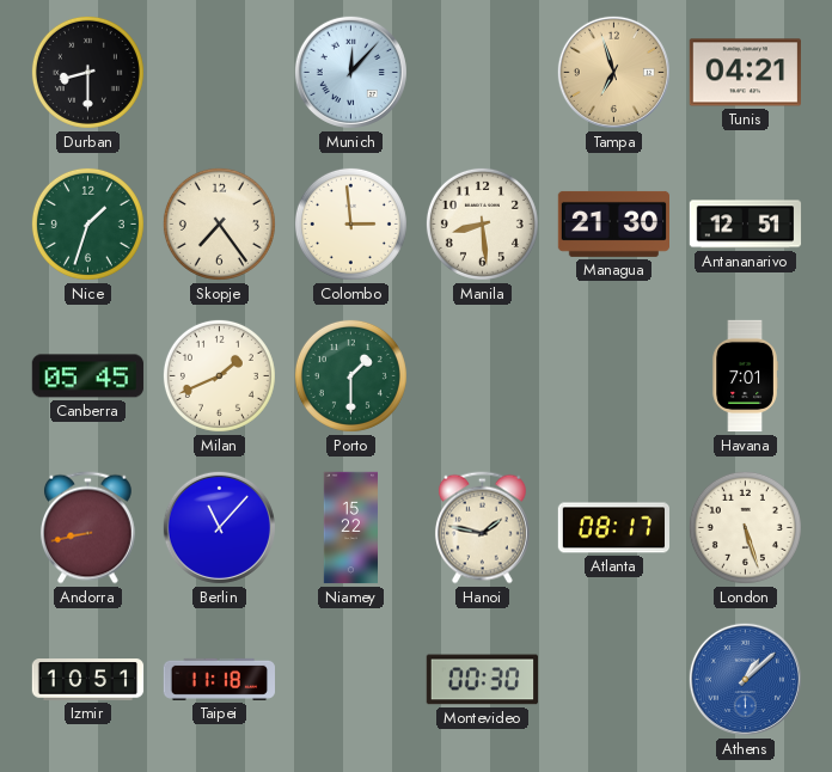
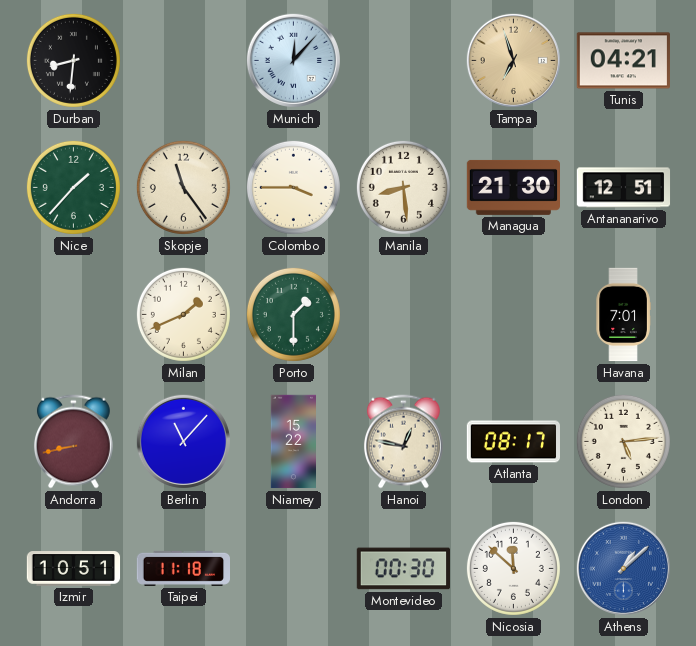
Durban: 8:30 -> 8:31
Nice: 1:33 -> 1:37
Skopje: 7:24 -> 11:24
Colombo: 2:59 -> 3:45
Canberra: 05:45 -> none
Hanoi: 1:47 -> 12:47
London: 5:27 -> 5:14
Nicosia: none -> 11:52
